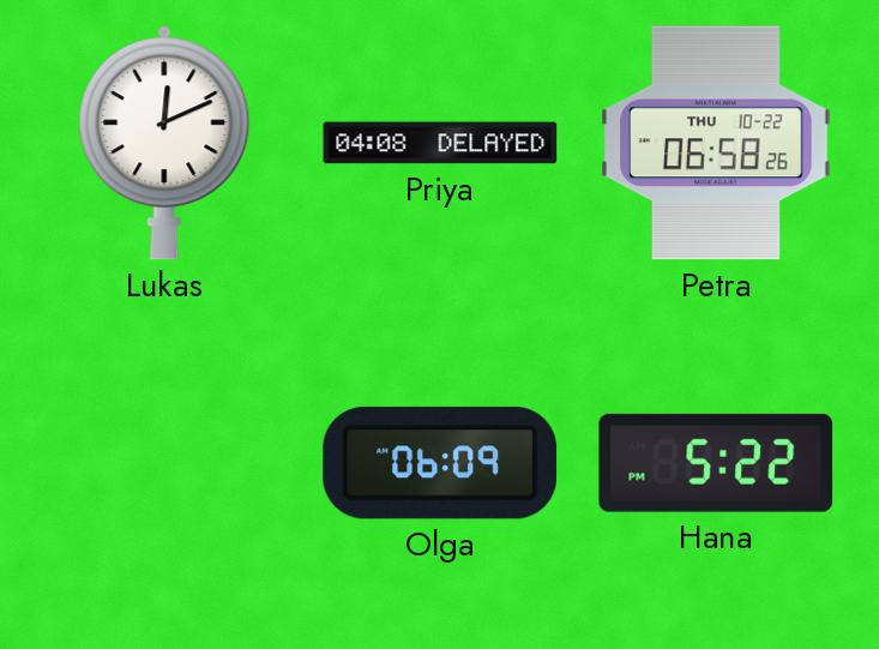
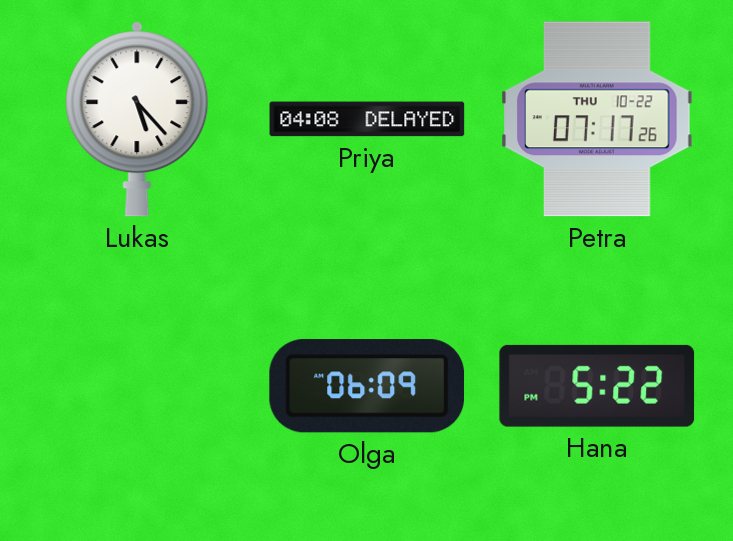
Lukas: 12:11 -> 5:23
Petra: 06:58 -> 07:17
